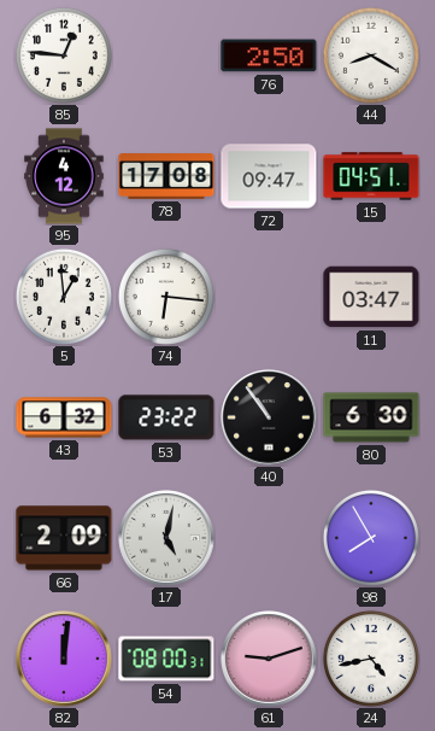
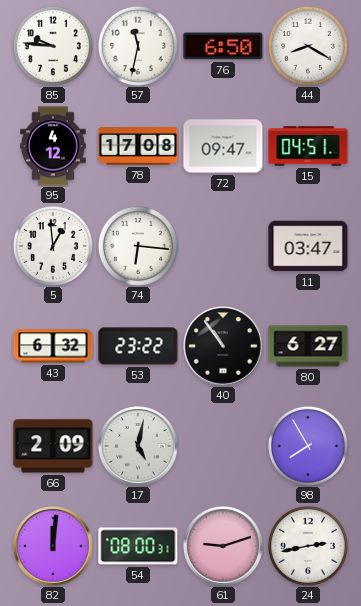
85: 12:46 -> 9:46
57: none -> 11:32
76: 2:50 -> 6:50
80: 6:30 -> 6:27
24: 4:43 -> 2:43
